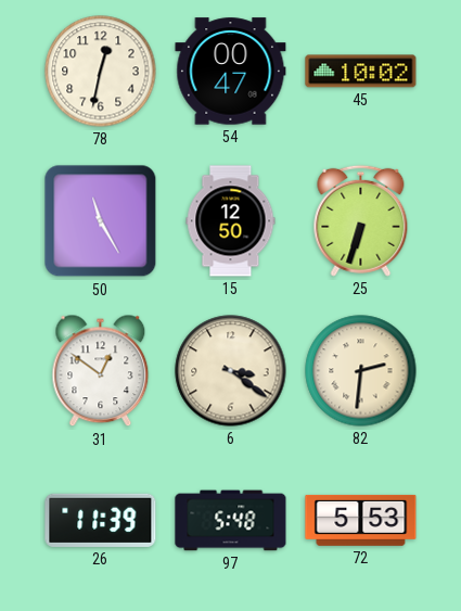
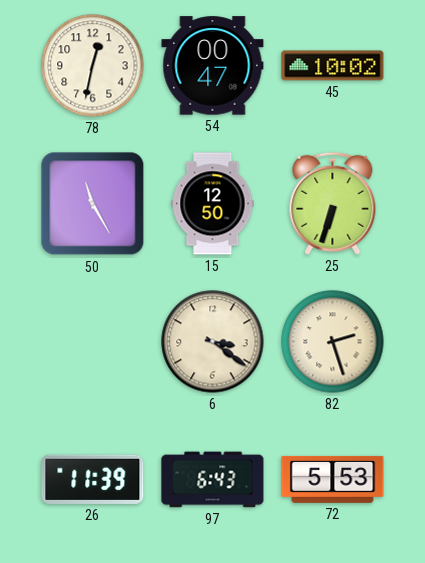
31: 12:51 -> none
82: 2:31 -> 2:27
97: 5:48 -> 6:43
